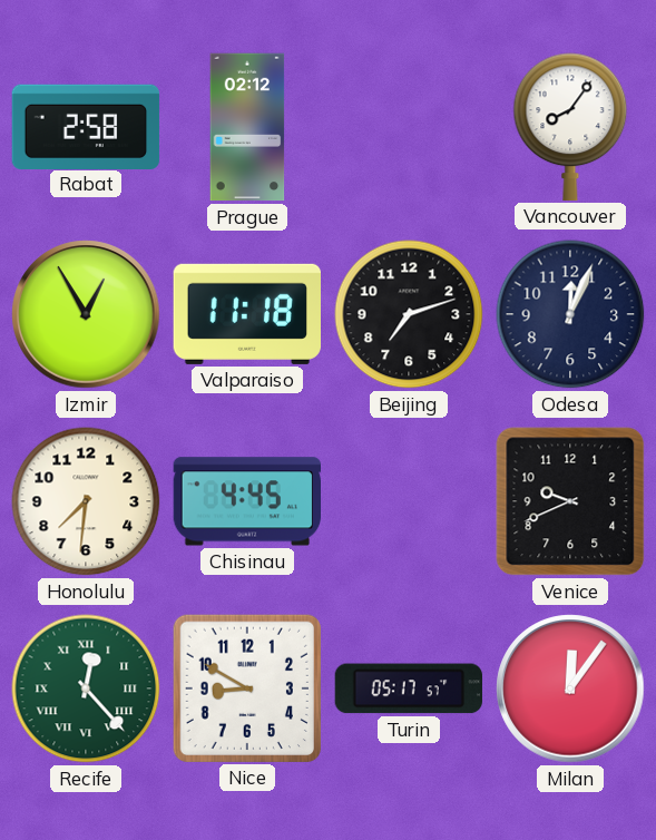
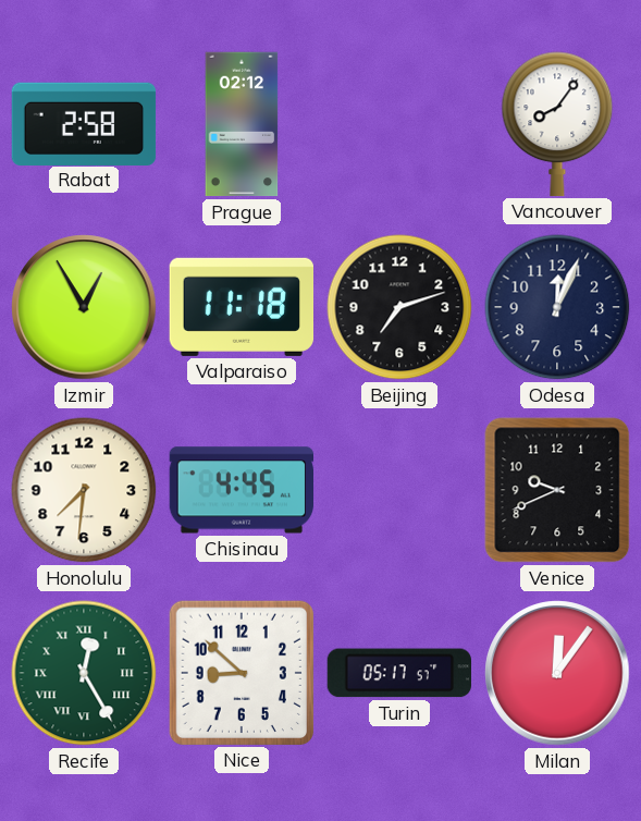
Recife: 12:23 -> 12:25
Nice: 8:50 -> 8:52
